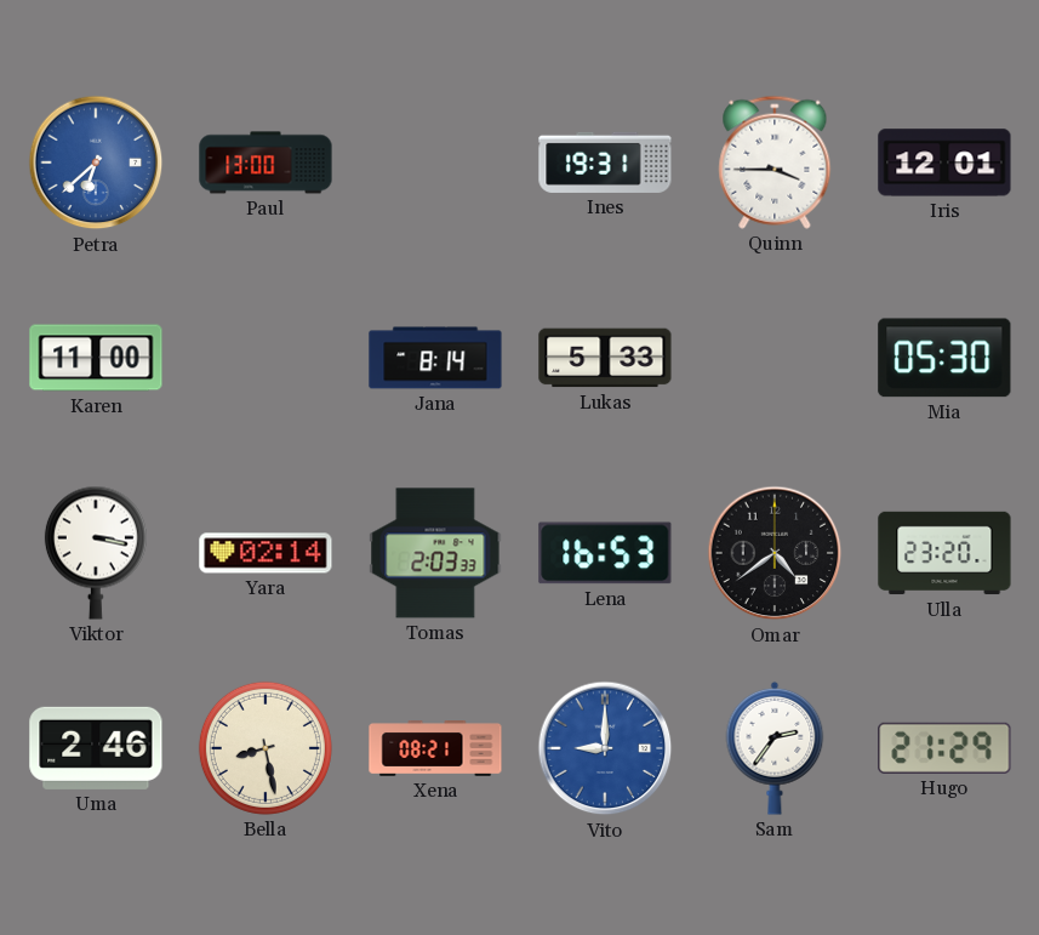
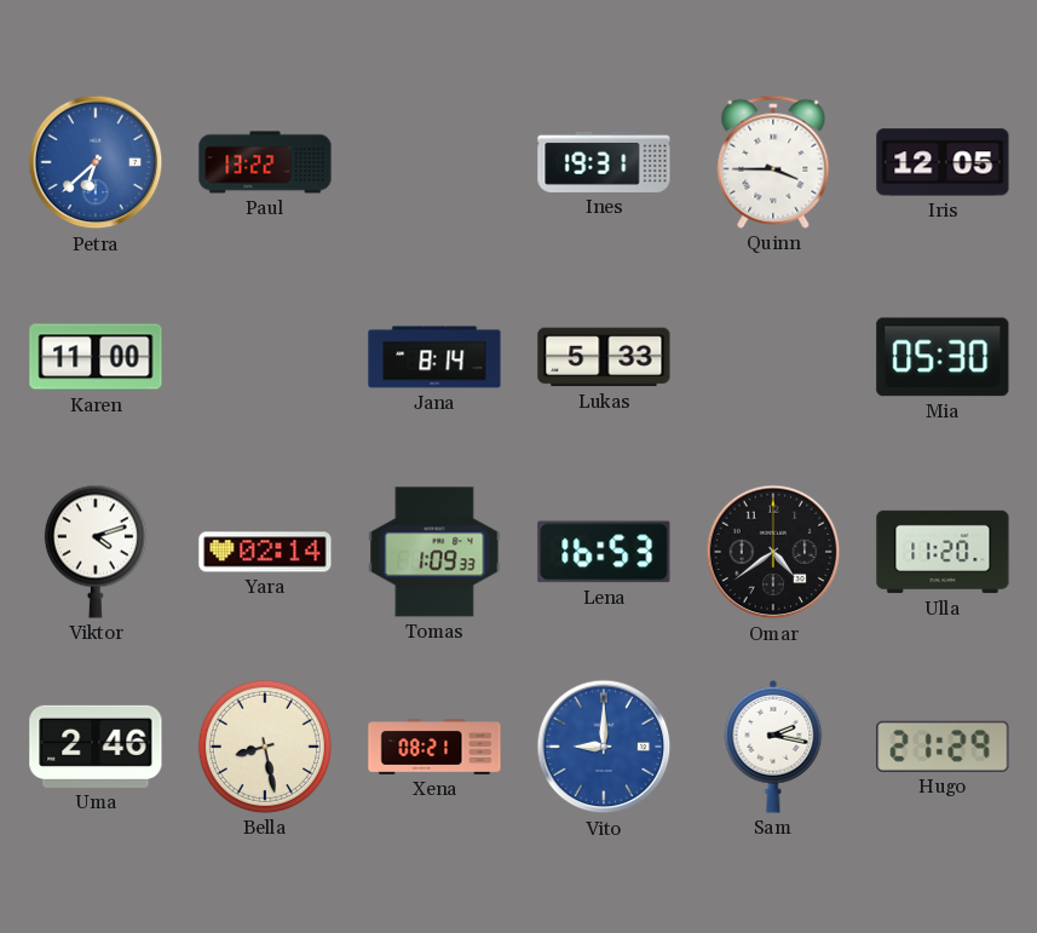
Paul: 13:00 -> 13:22
Iris: 12:01 -> 12:05
Viktor: 3:17 -> 4:12
Tomas: 2:03 -> 1:09
Ulla: 23:20 -> 11:20
Sam: 2:36 -> 2:17
